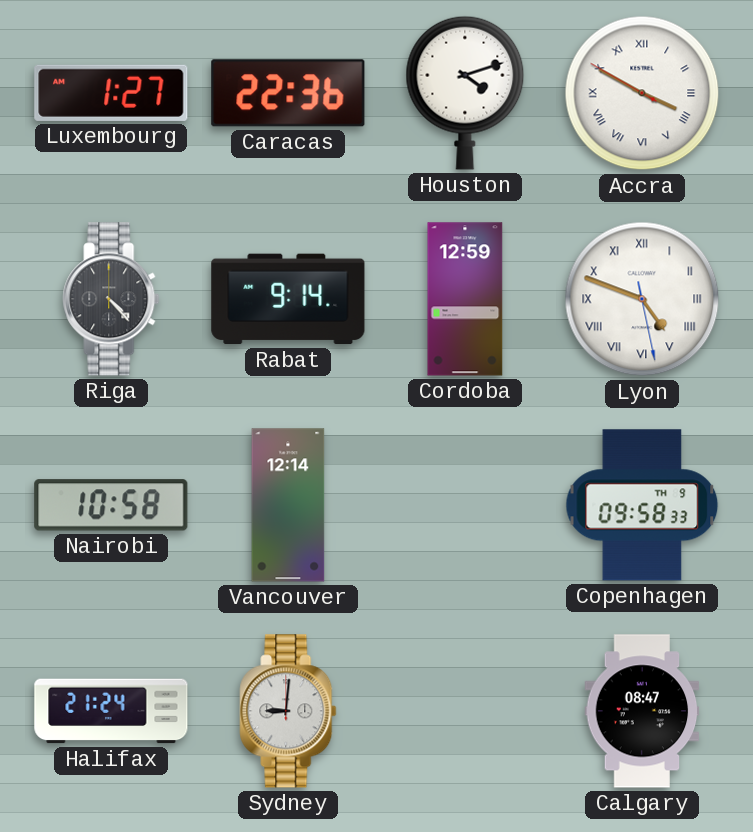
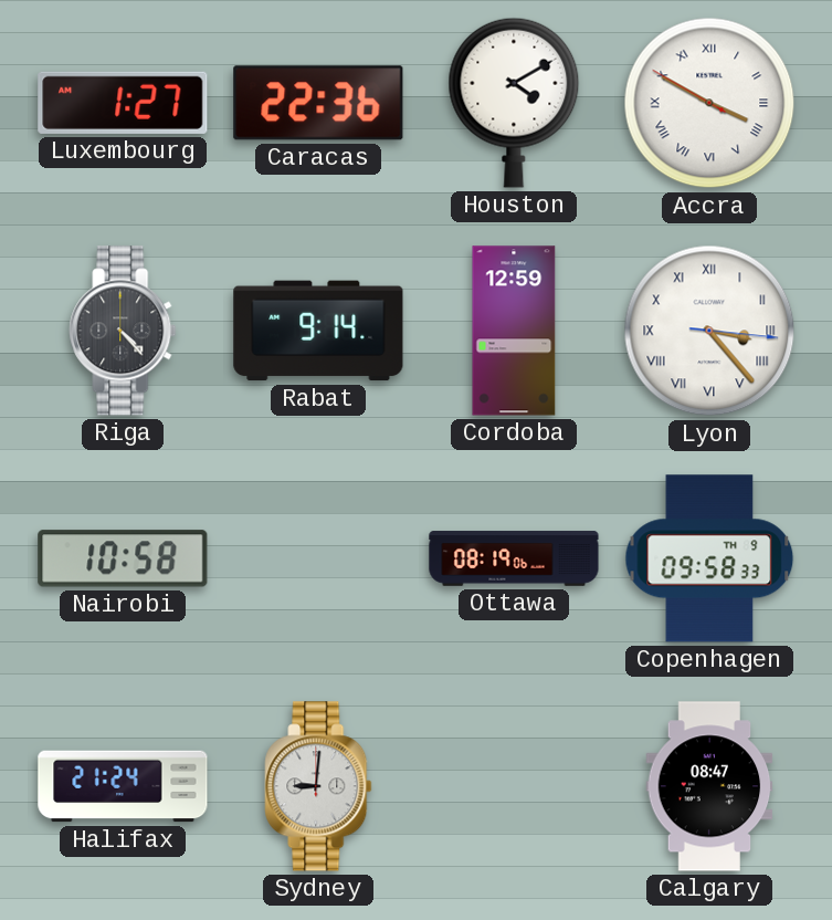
Houston: 4:12 -> 4:10
Lyon: 4:48 -> 3:23
Vancouver: 12:14 -> none
Ottawa: none -> 08:19
